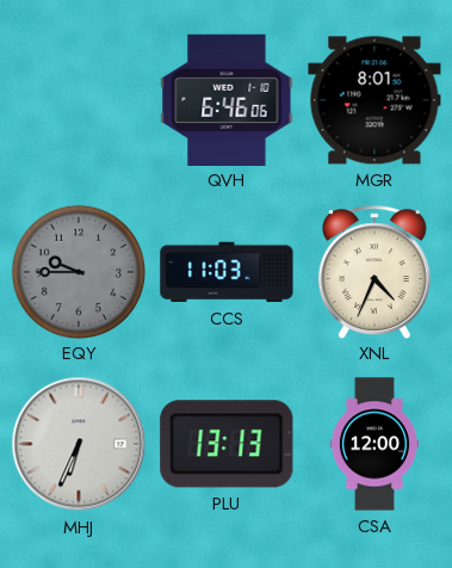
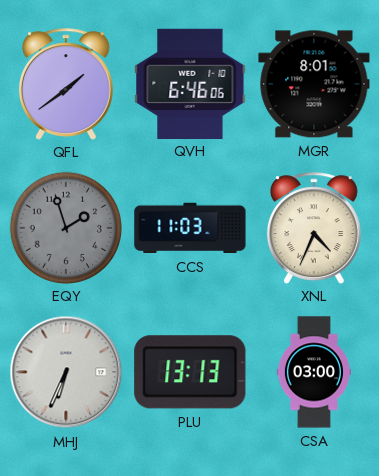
QFL: none -> 1:39
EQY: 9:45 -> 1:57
CSA: 12:00 -> 03:00
